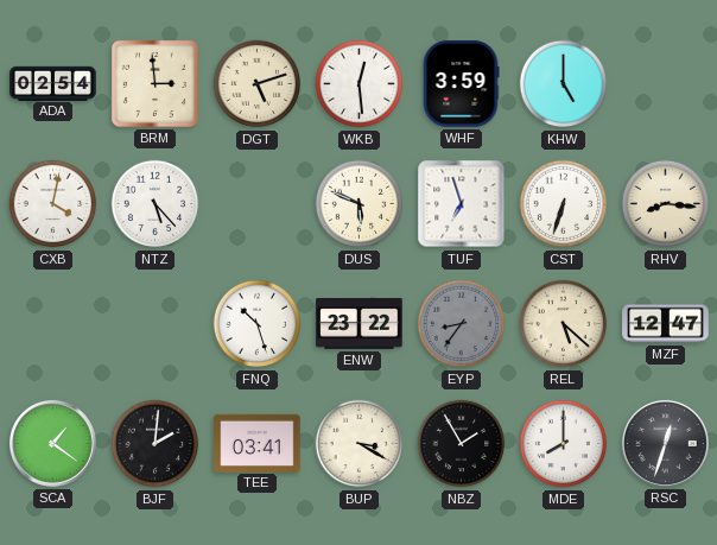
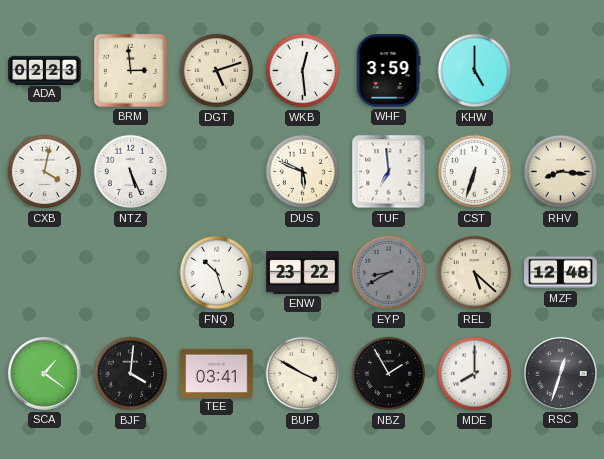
ADA: 02:54 -> 02:23
NTZ: 5:23 -> 5:26
TUF: 6:57 -> 6:59
EYP: 8:36 -> 8:40
MZF: 12:47 -> 12:48
BJF: 2:01 -> 4:01
BUP: 3:20 -> 3:50
